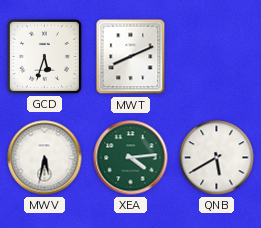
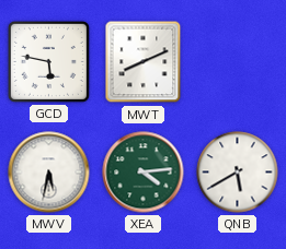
GCD: 5:33 -> 5:47
